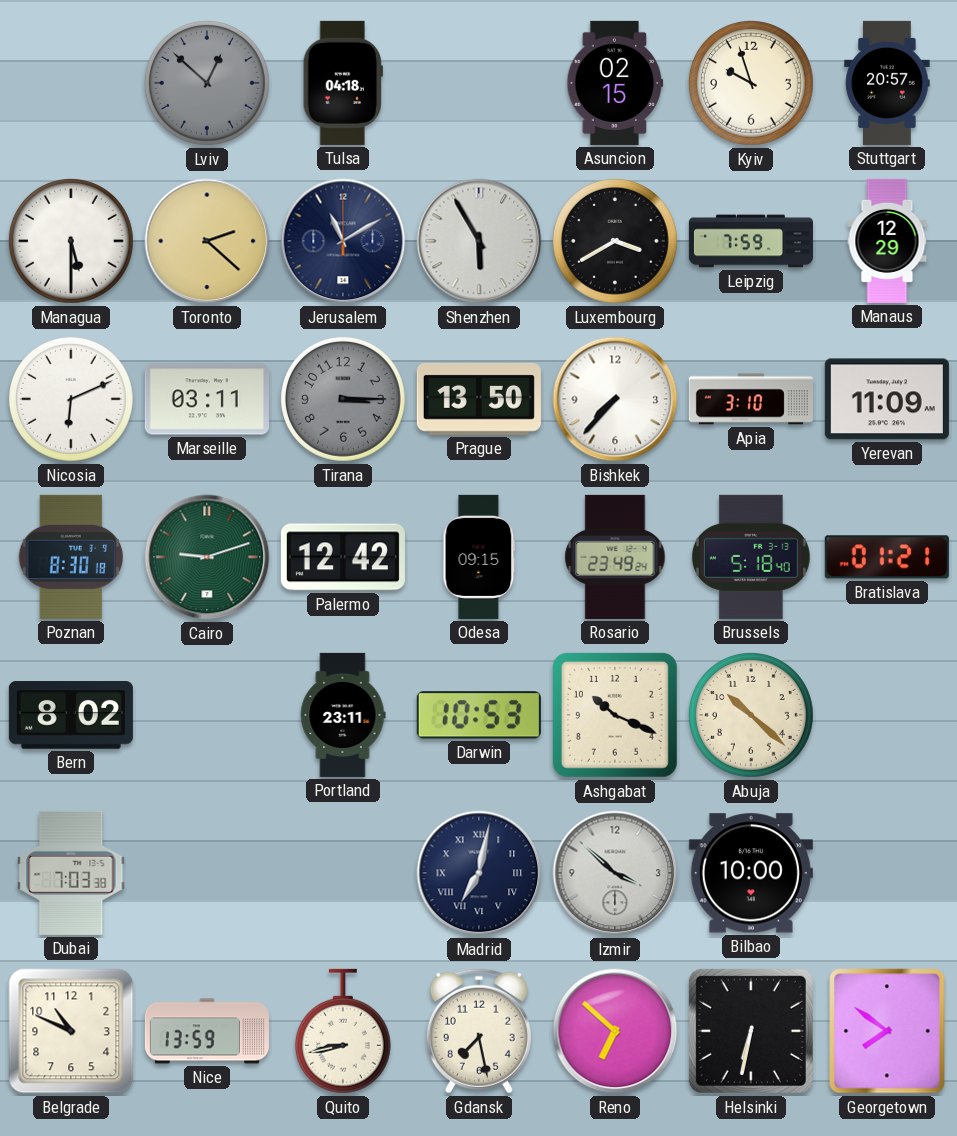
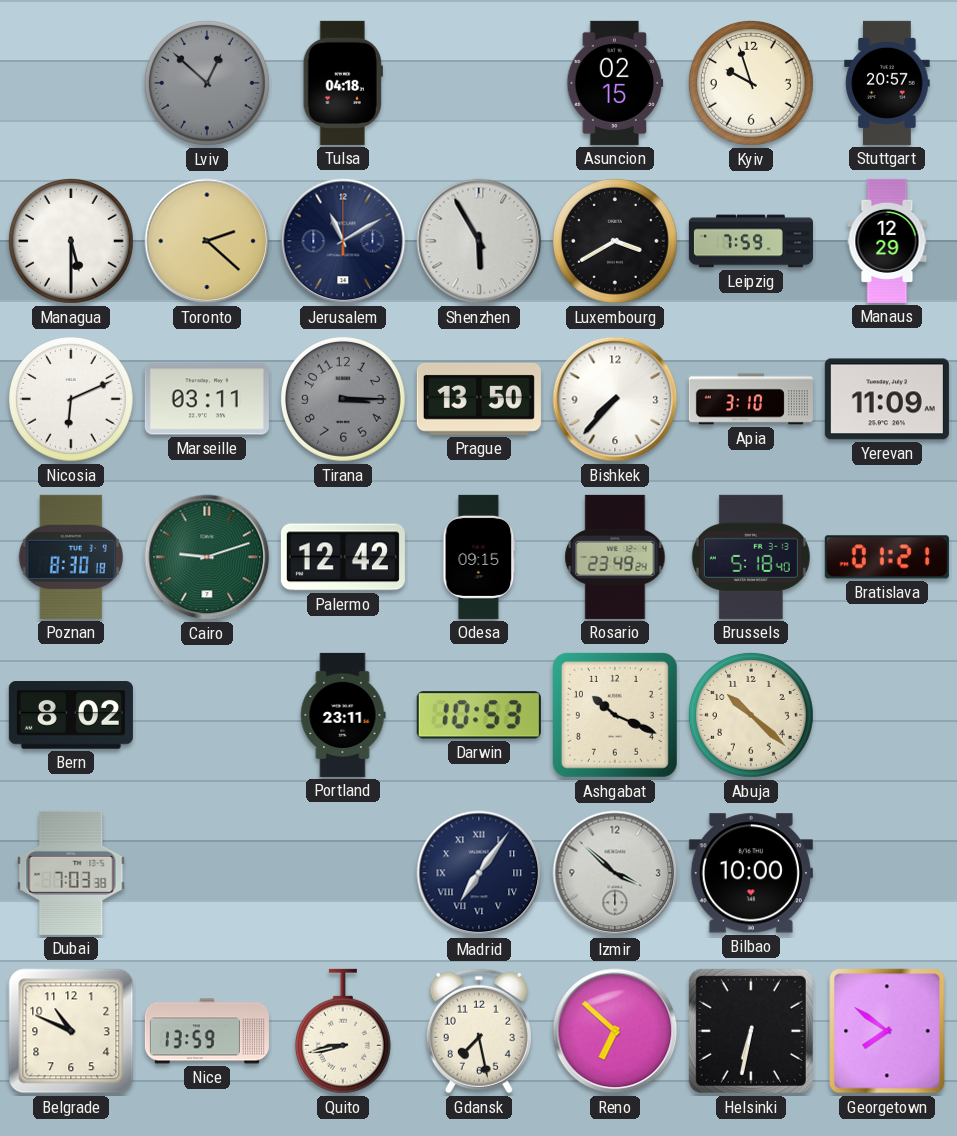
Madrid: 7:02 -> 7:06
